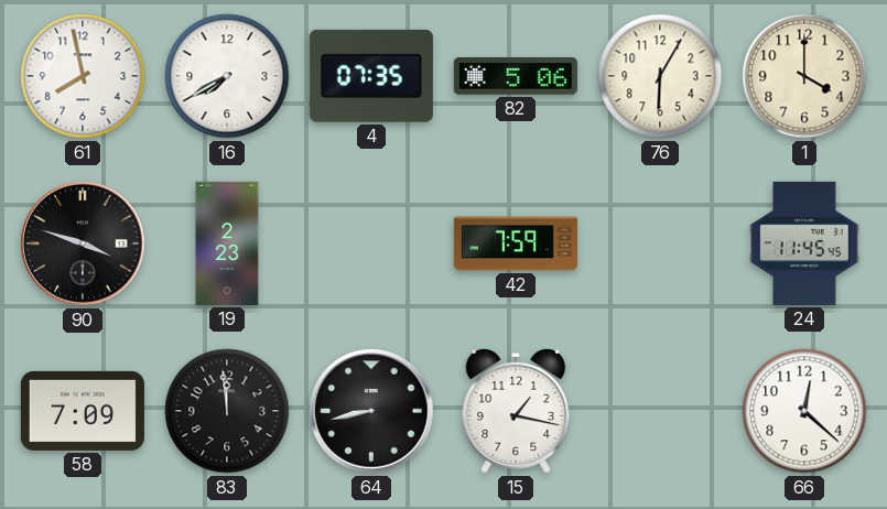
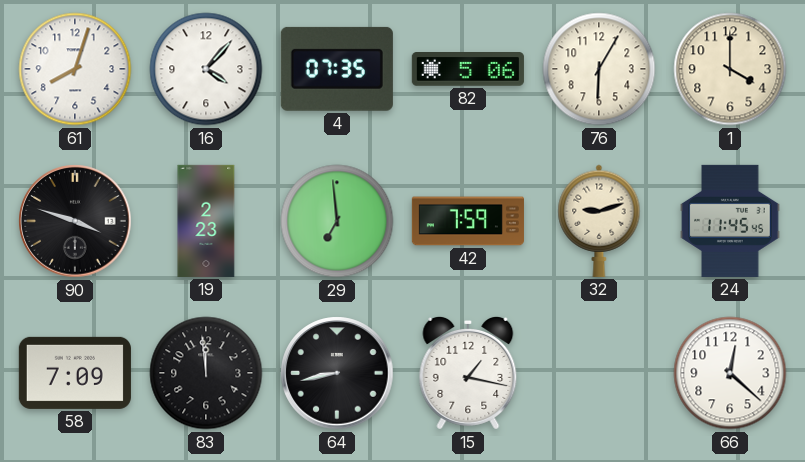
61: 7:58 -> 8:03
16: 7:40 -> 4:07
29: none -> 6:59
32: none -> 9:12
